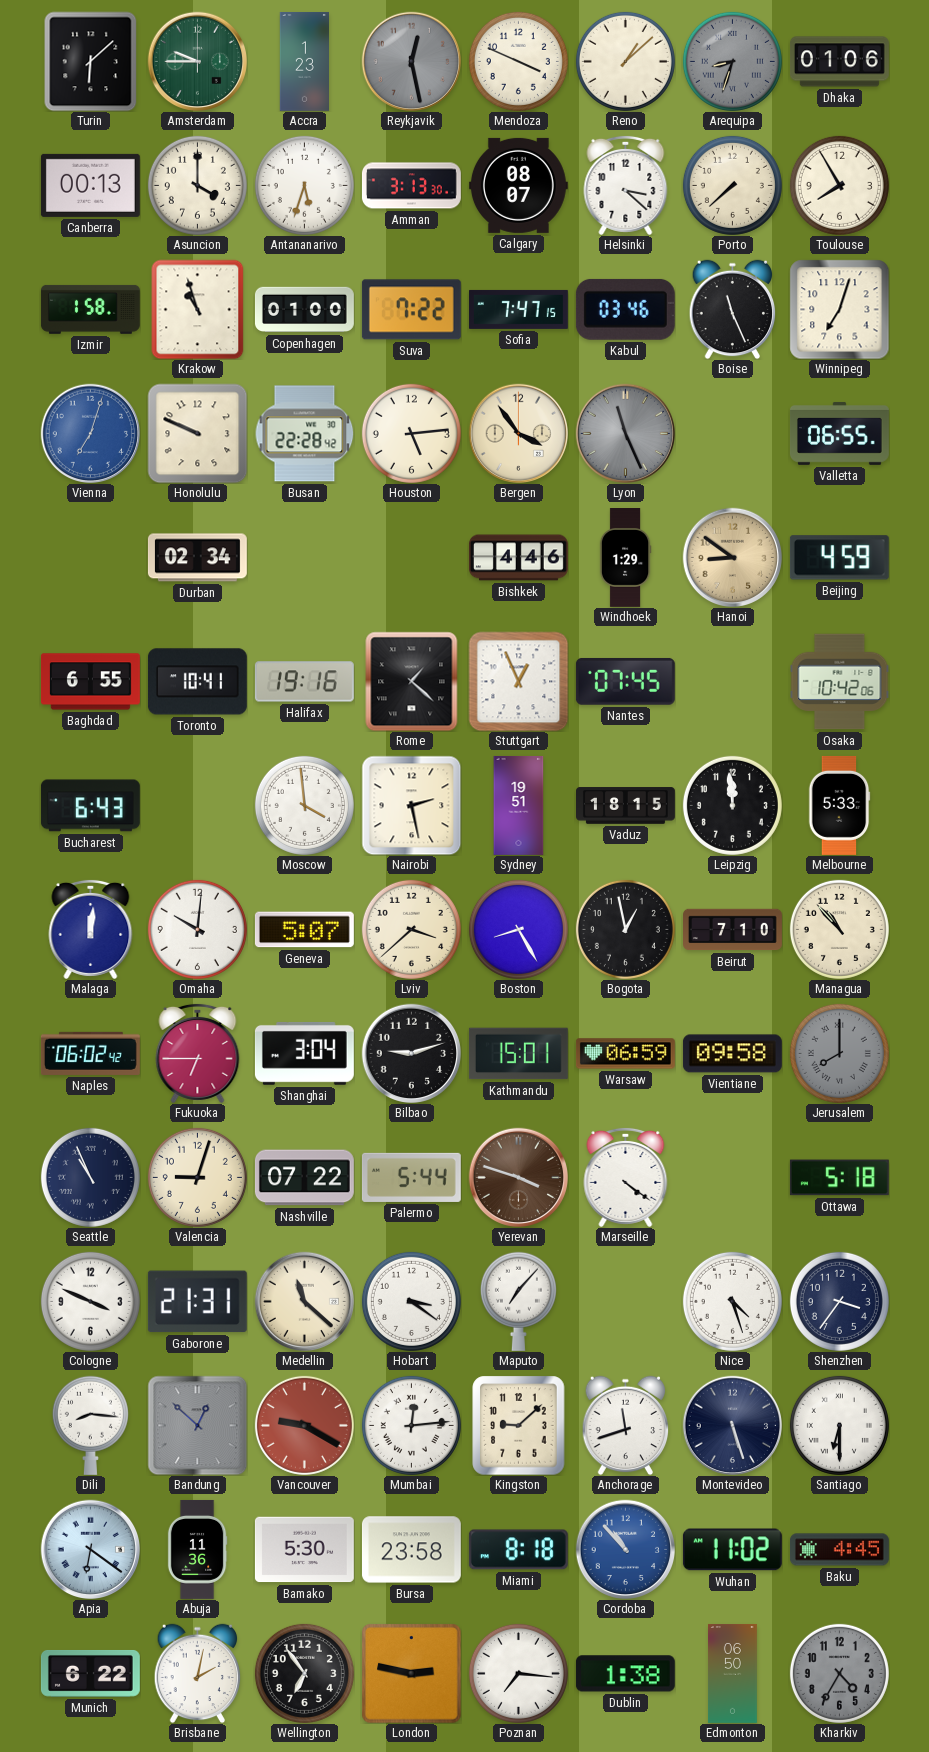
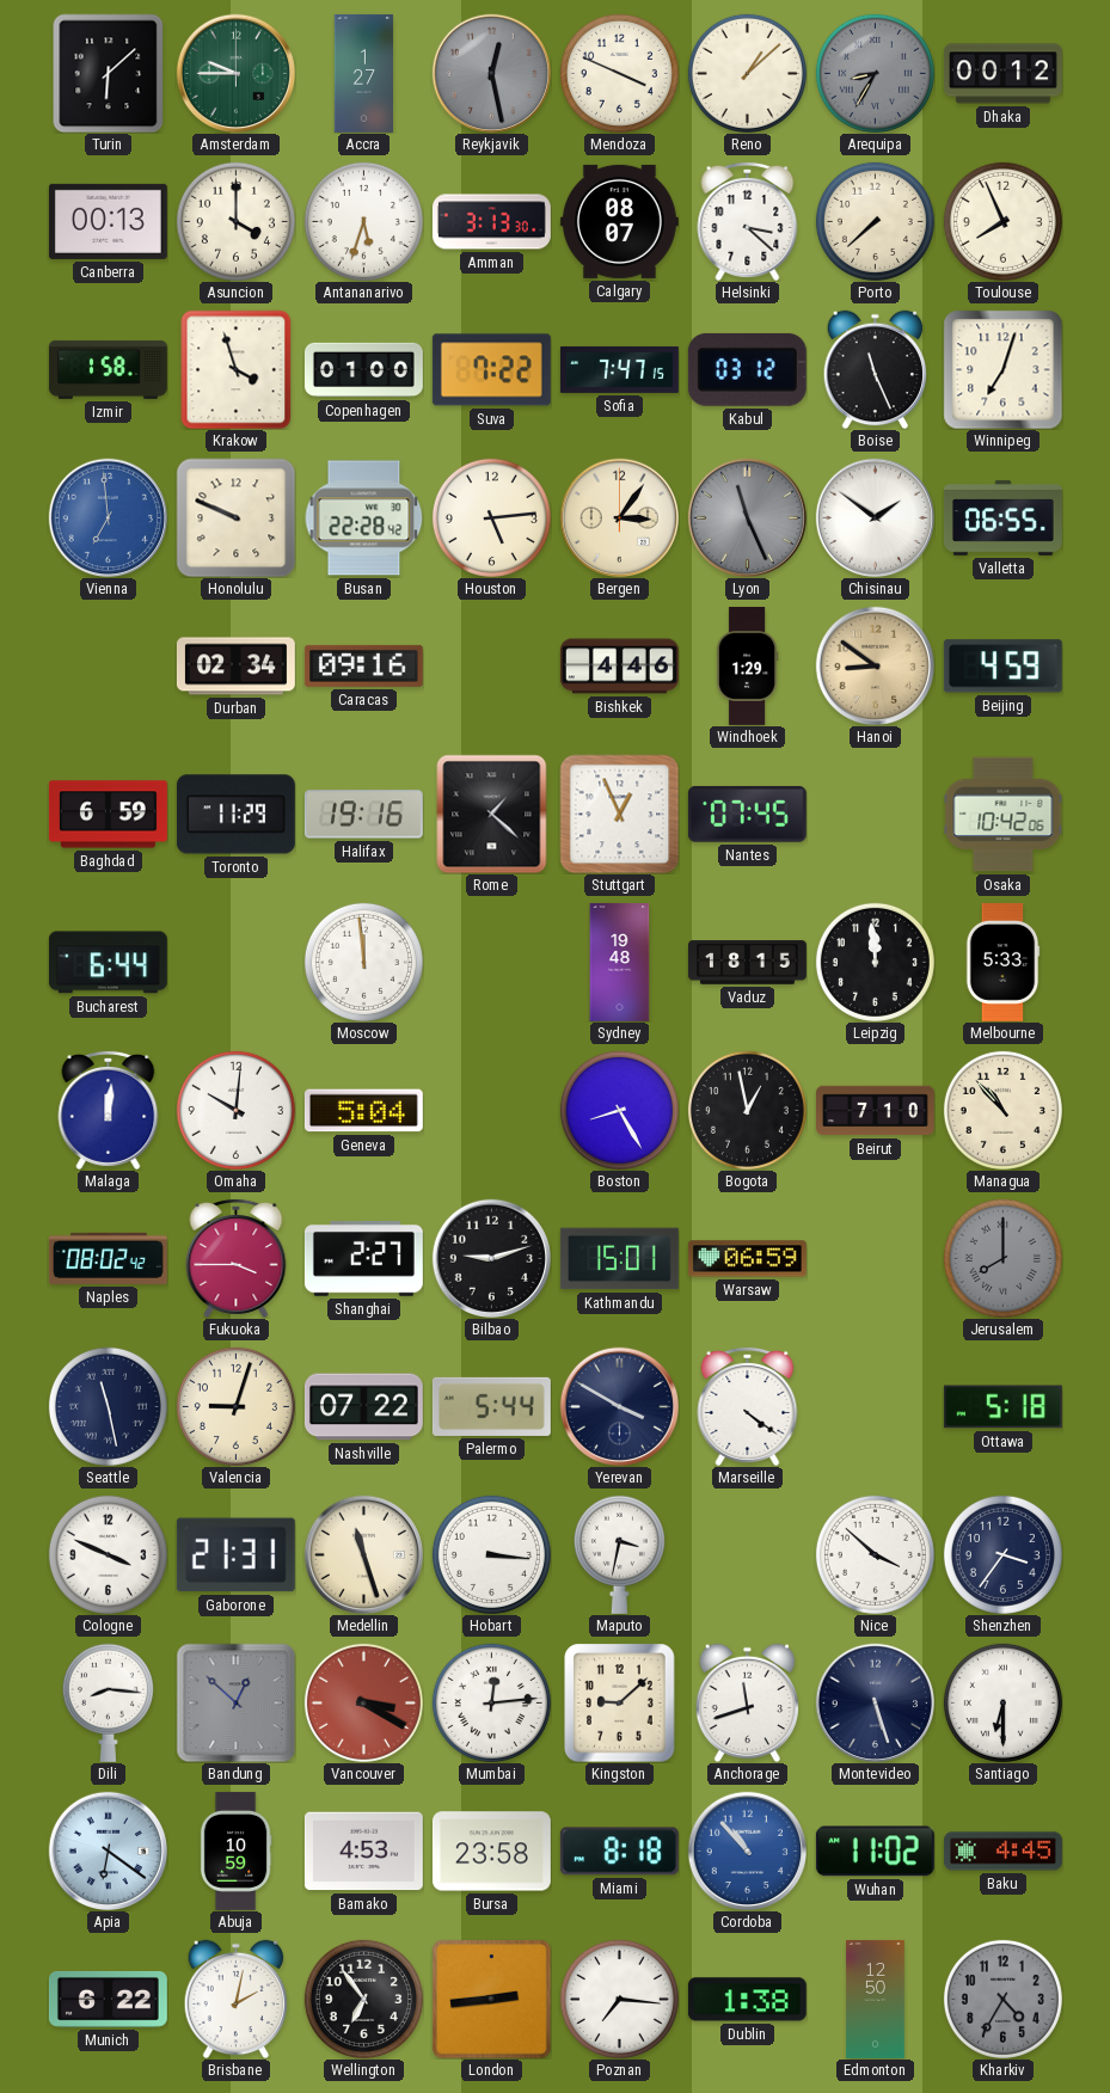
Accra: 1:23 -> 1:27
Arequipa: 8:33 -> 8:35
Dhaka: 01:06 -> 00:12
Toulouse: 7:55 -> 7:56
Krakow: 10:57 -> 3:57
Kabul: 03:46 -> 03:12
Vienna: 7:03 -> 6:59
Bergen: 3:54 -> 3:06
Chisinau: none -> 1:51
Caracas: none -> 09:16
Baghdad: 6:55 -> 6:59
Toronto: 10:41 -> 11:29
Bucharest: 6:43 -> 6:44
Moscow: 3:59 -> 11:59
Nairobi: 2:28 -> none
Sydney: 19:51 -> 19:48
Geneva: 5:07 -> 5:04
Lviv: 3:38 -> none
Naples: 06:02 -> 08:02
Fukuoka: 6:45 -> 3:45
Shanghai: 3:04 -> 2:27
Vientiane: 09:58 -> none
Seattle: 10:56 -> 11:28
Yerevan: 3:48 -> 3:50
Yerevan dial: brown -> navy
Medellin: 11:22 -> 11:27
Hobart: 3:21 -> 3:16
Maputo: 7:07 -> 3:32
Nice: 4:27 -> 3:52
Vancouver: 9:20 -> 3:20
Abuja: 11:36 -> 10:59
Bamako: 5:30 -> 4:53
London: 2:47 -> 2:44
Edmonton: 06:50 -> 12:50
